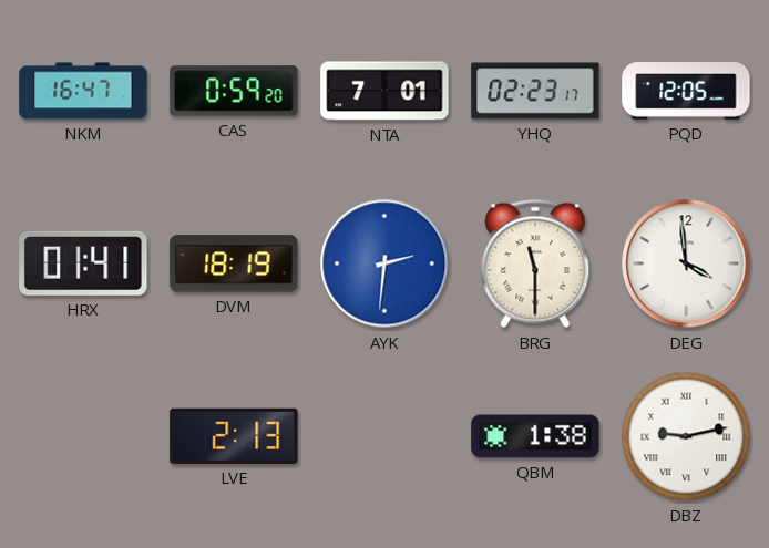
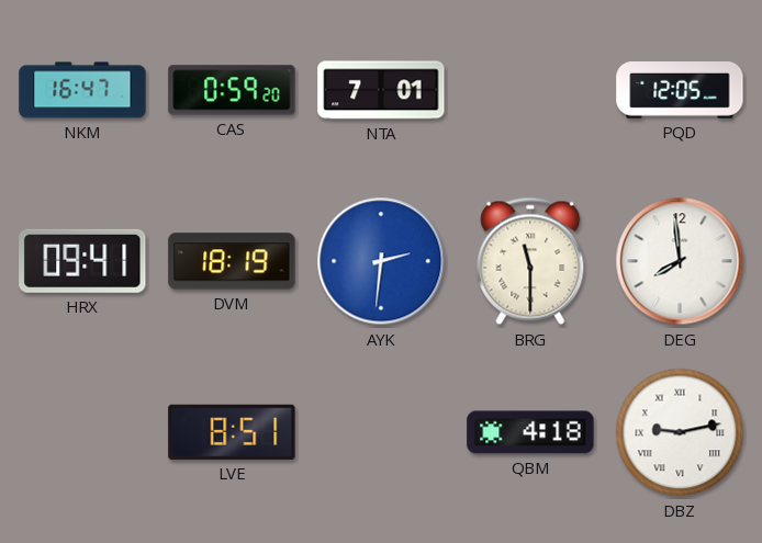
YHQ: 02:23 -> none
HRX: 01:41 -> 09:41
DEG: 3:59 -> 7:59
LVE: 2:13 -> 8:51
QBM: 1:38 -> 4:18
